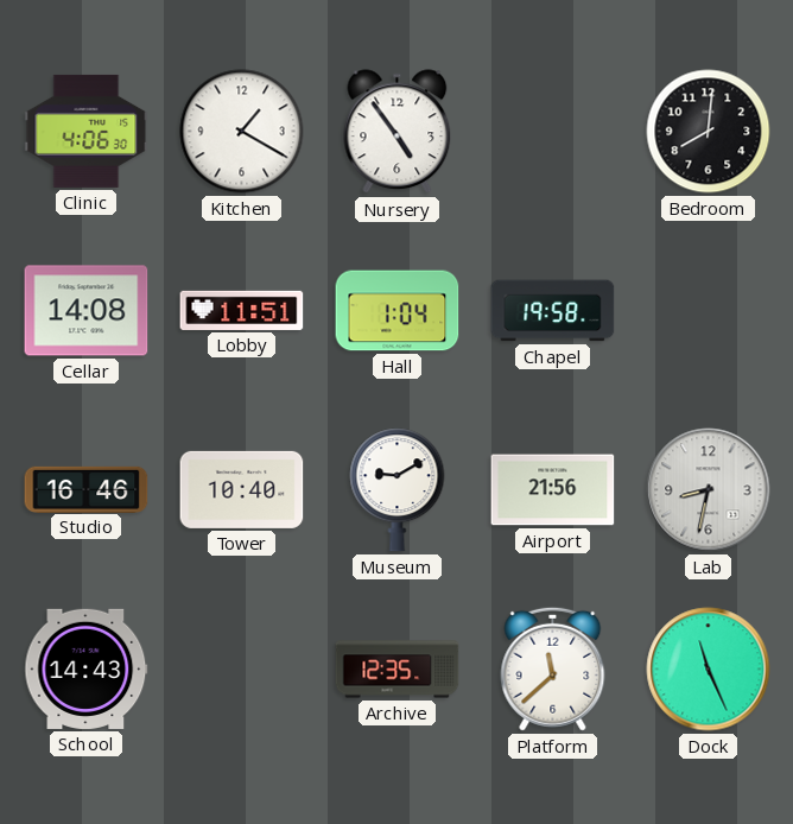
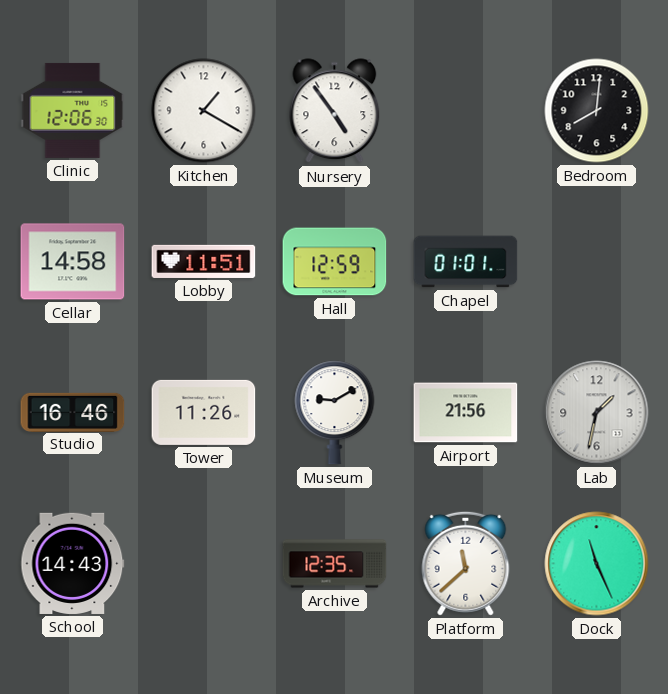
Clinic: 4:06 -> 12:06
Cellar: 14:08 -> 14:58
Hall: 1:04 -> 12:59
Chapel: 19:58 -> 01:01
Tower: 10:40 -> 11:26
Lab: 8:32 -> 1:32
